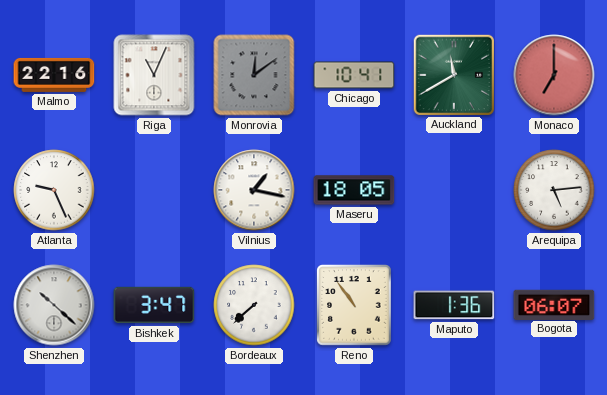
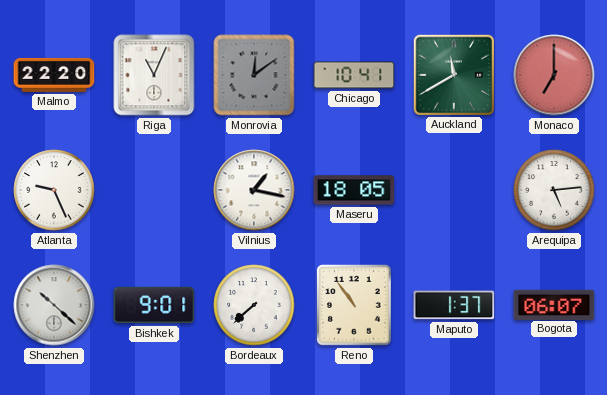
Malmo: 22:16 -> 22:20
Bishkek: 3:47 -> 9:01
Maputo: 1:36 -> 1:37
